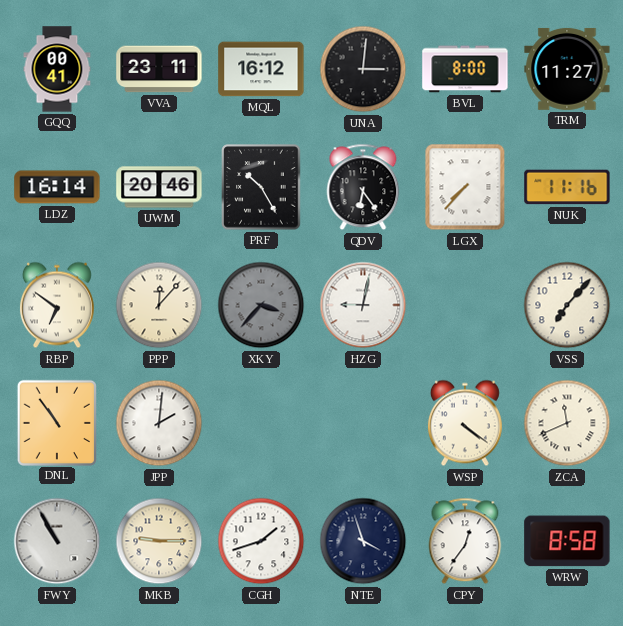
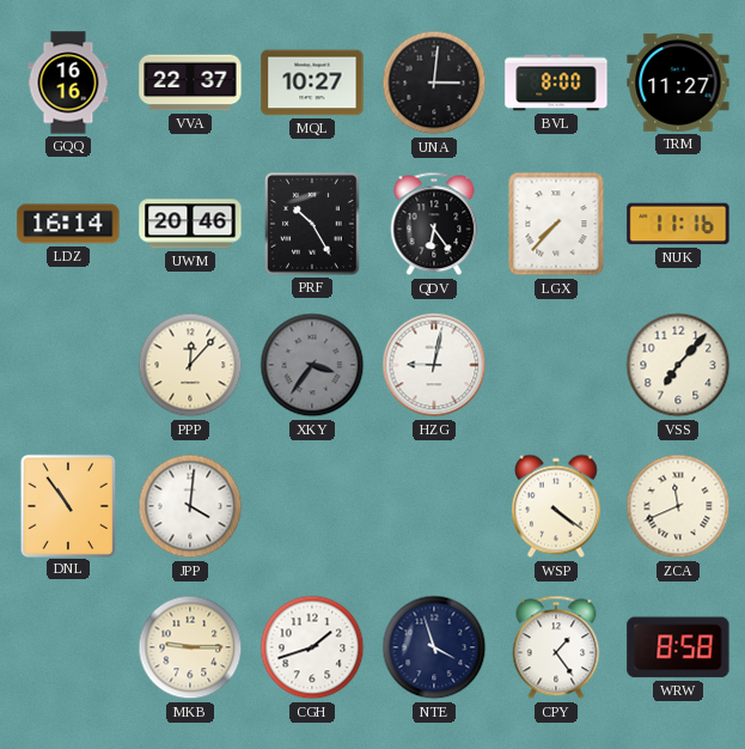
GQQ: 00:41 -> 16:16
VVA: 23:11 -> 22:37
MQL: 16:12 -> 10:27
RBP: 6:51 -> none
XKY: 3:37 -> 3:36
JPP: 2:01 -> 4:01
FWY: 10:55 -> none
CPY: 12:36 -> 1:24
